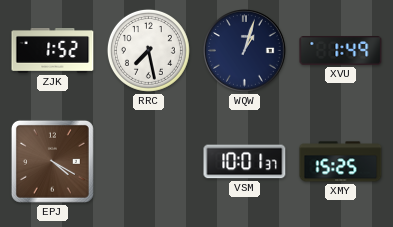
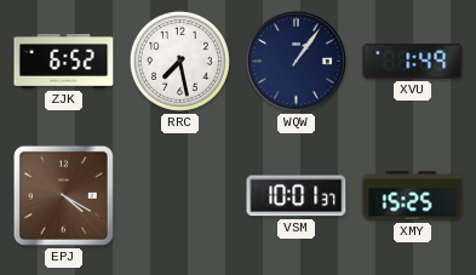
ZJK: 1:52 -> 6:52
WQW: 1:03 -> 1:06
